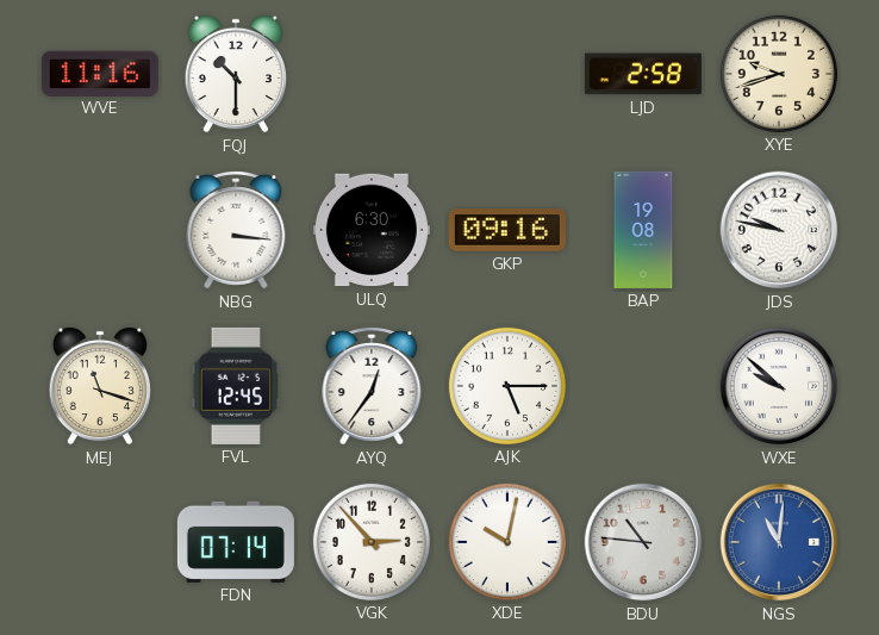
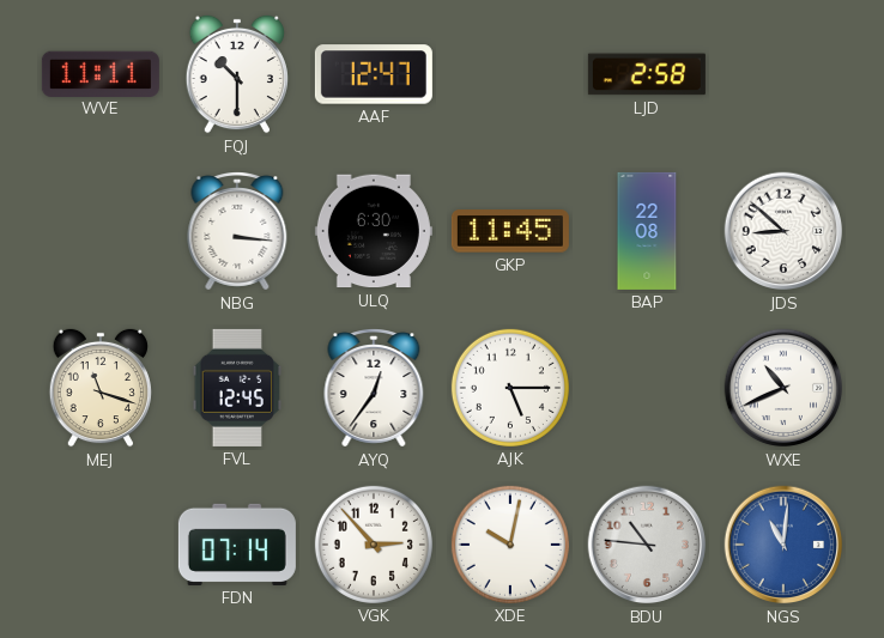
WVE: 11:16 -> 11:11
AAF: none -> 12:47
XYE: 9:42 -> none
GKP: 09:16 -> 11:45
BAP: 19:08 -> 22:08
JDS: 9:47 -> 8:52
WXE: 9:52 -> 10:41
